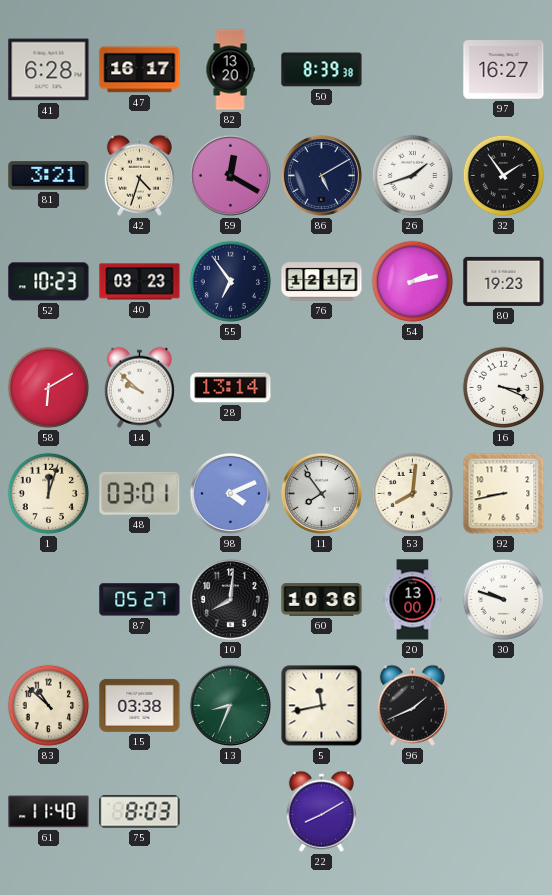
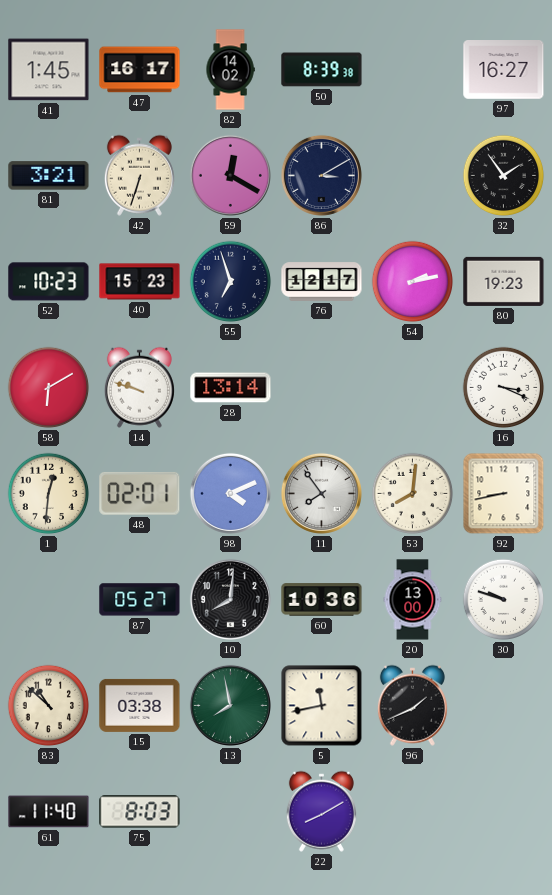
41: 6:28 -> 1:45
82: 13:20 -> 14:02
42: 4:33 -> 6:33
86: 5:10 -> 3:10
26: 1:42 -> none
40: 03:23 -> 15:23
55: 6:54 -> 6:57
14: 9:52 -> 9:48
1: 12:03 -> 12:31
48: 03:01 -> 02:01
13: 8:34 -> 7:58
